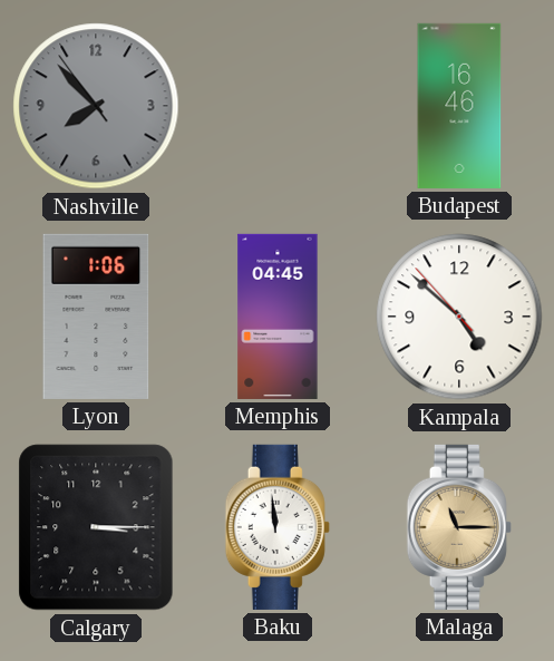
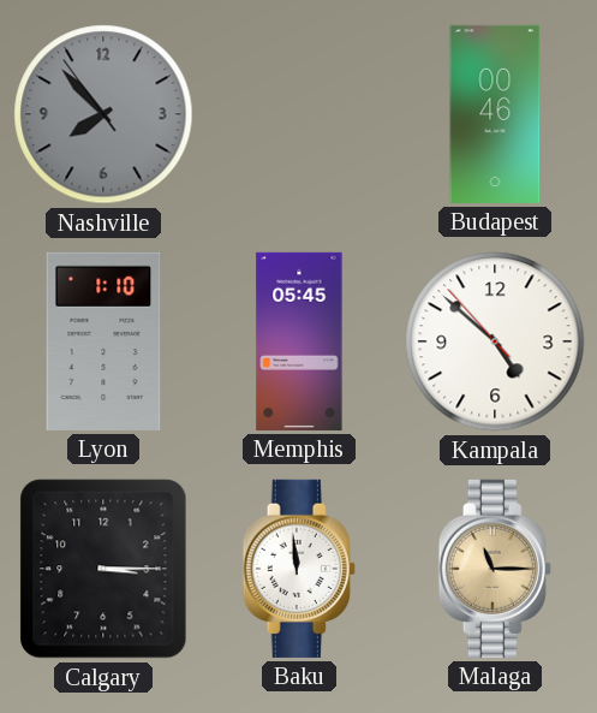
Budapest: 16:46 -> 00:46
Lyon: 1:06 -> 1:10
Memphis: 04:45 -> 05:45
